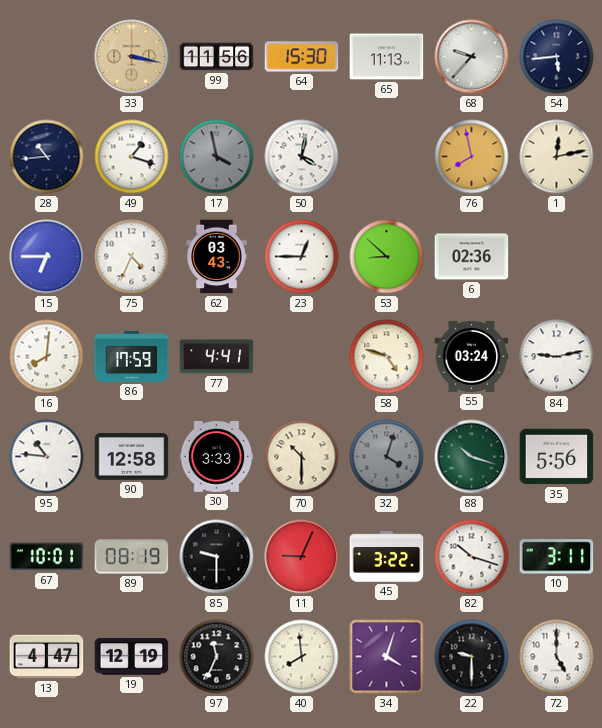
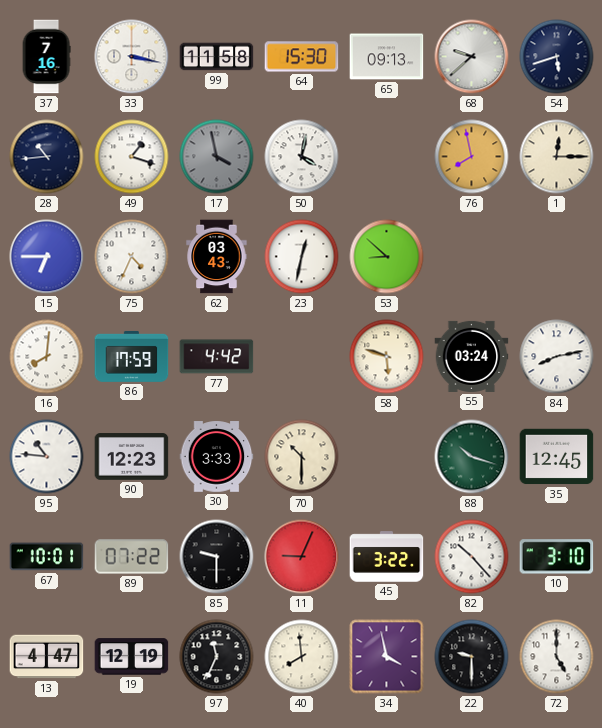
37: none -> 7:16
33 dial: champagne -> white
99: 11:56 -> 11:58
65: 11:13 -> 09:13
68: 9:37 -> 9:38
54: 5:44 -> 5:42
1: 12:13 -> 12:15
23: 12:45 -> 12:32
6: 02:36 -> none
77: 4:41 -> 4:42
58: 4:48 -> 5:48
84: 9:13 -> 8:13
90: 12:58 -> 12:23
32: 4:03 -> none
35: 5:56 -> 12:45
89: 08:19 -> 07:22
82: 10:18 -> 10:23
10: 3:11 -> 3:10
34: 4:03 -> 3:58
